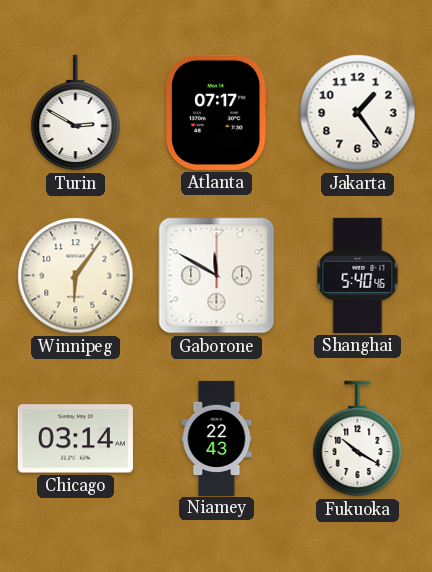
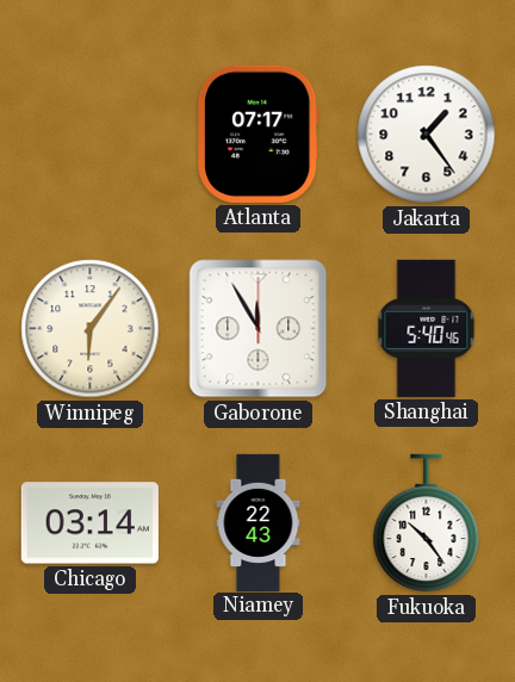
Turin: 2:50 -> none
Gaborone: 11:50 -> 11:55
Fukuoka: 10:20 -> 10:24
